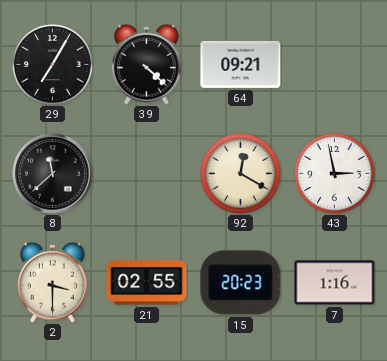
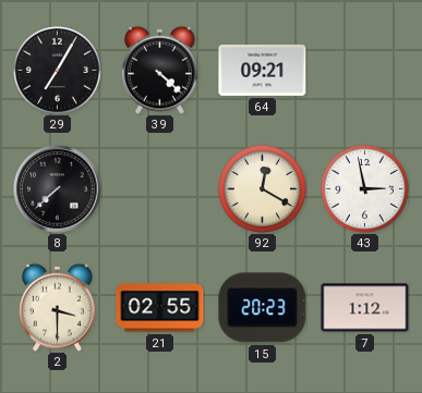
8: 11:38 -> 7:38
7: 1:16 -> 1:12
